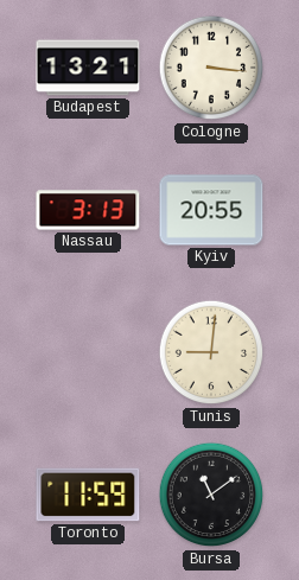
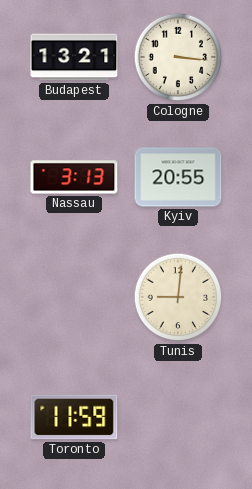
Bursa: 11:09 -> none
